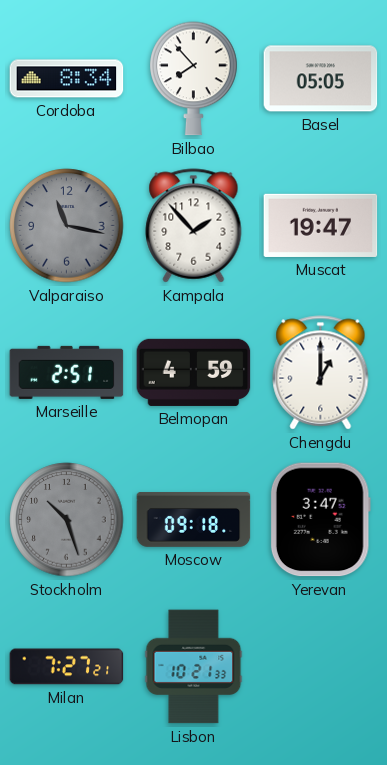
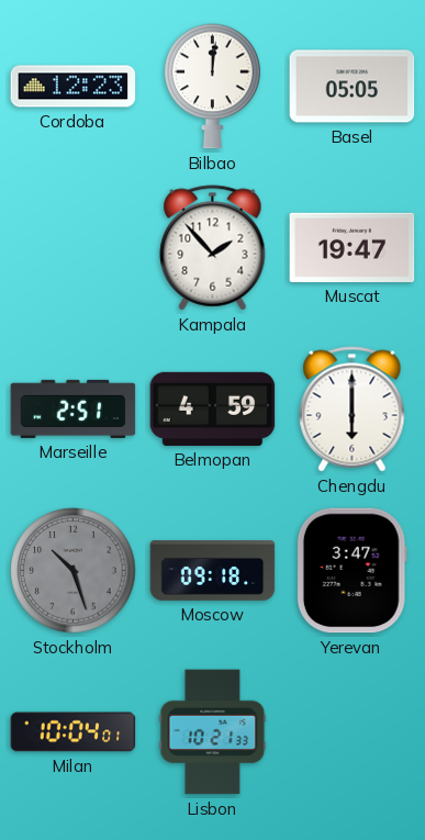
Cordoba: 8:34 -> 12:23
Bilbao: 7:53 -> 12:01
Valparaiso: 11:17 -> none
Chengdu: 1:00 -> 6:00
Milan: 7:27 -> 10:04
